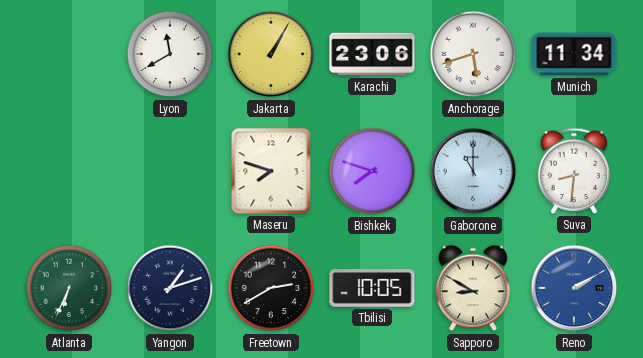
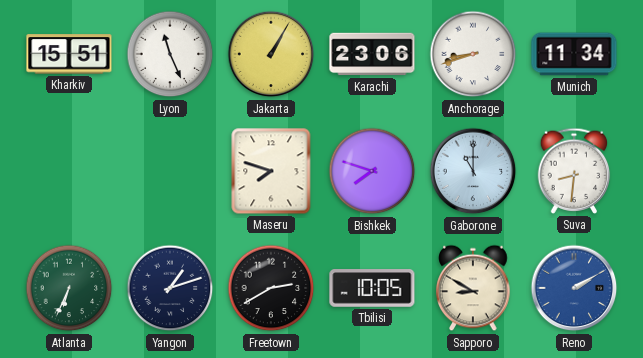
Kharkiv: none -> 15:51
Lyon: 11:40 -> 11:26
Anchorage: 5:42 -> 8:42
